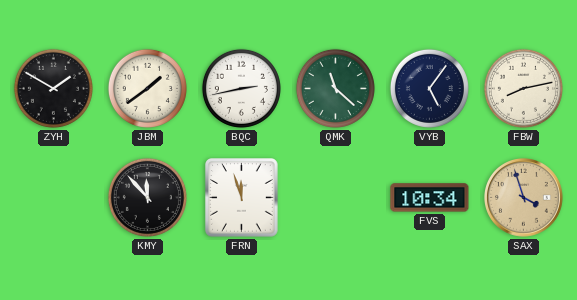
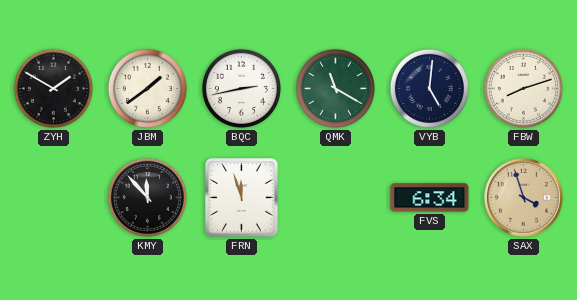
QMK: 11:22 -> 11:20
VYB: 5:06 -> 5:01
FBW: 8:13 -> 8:12
FVS: 10:34 -> 6:34
